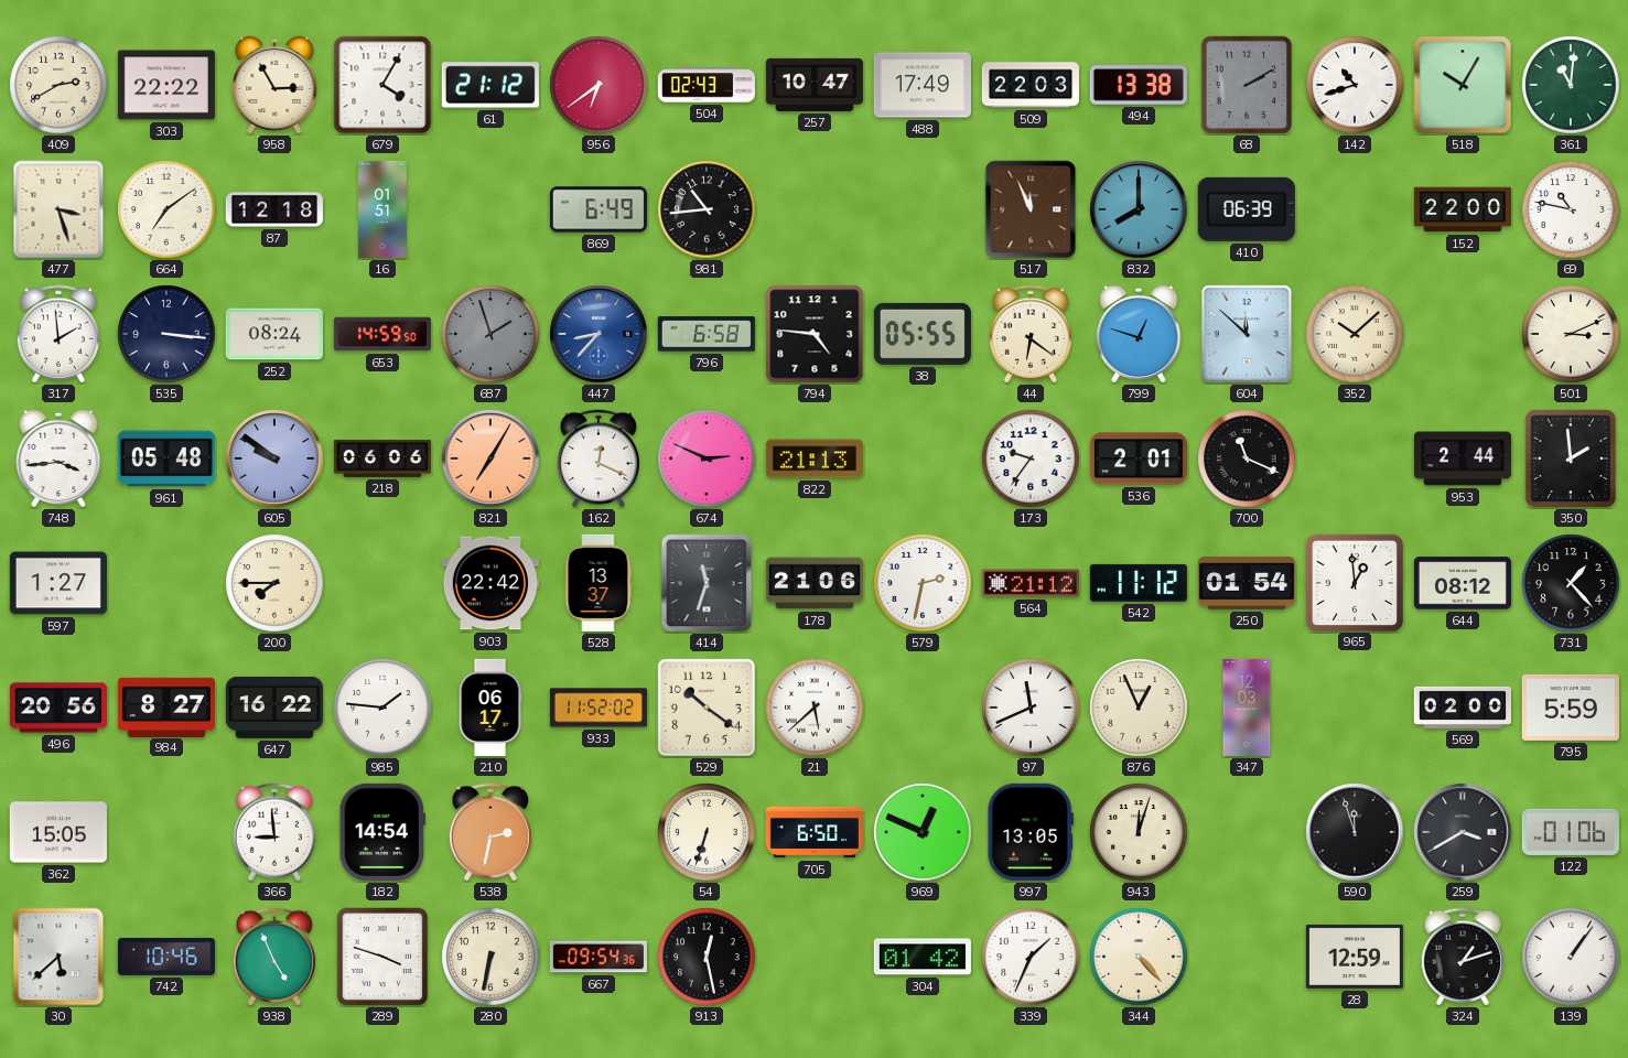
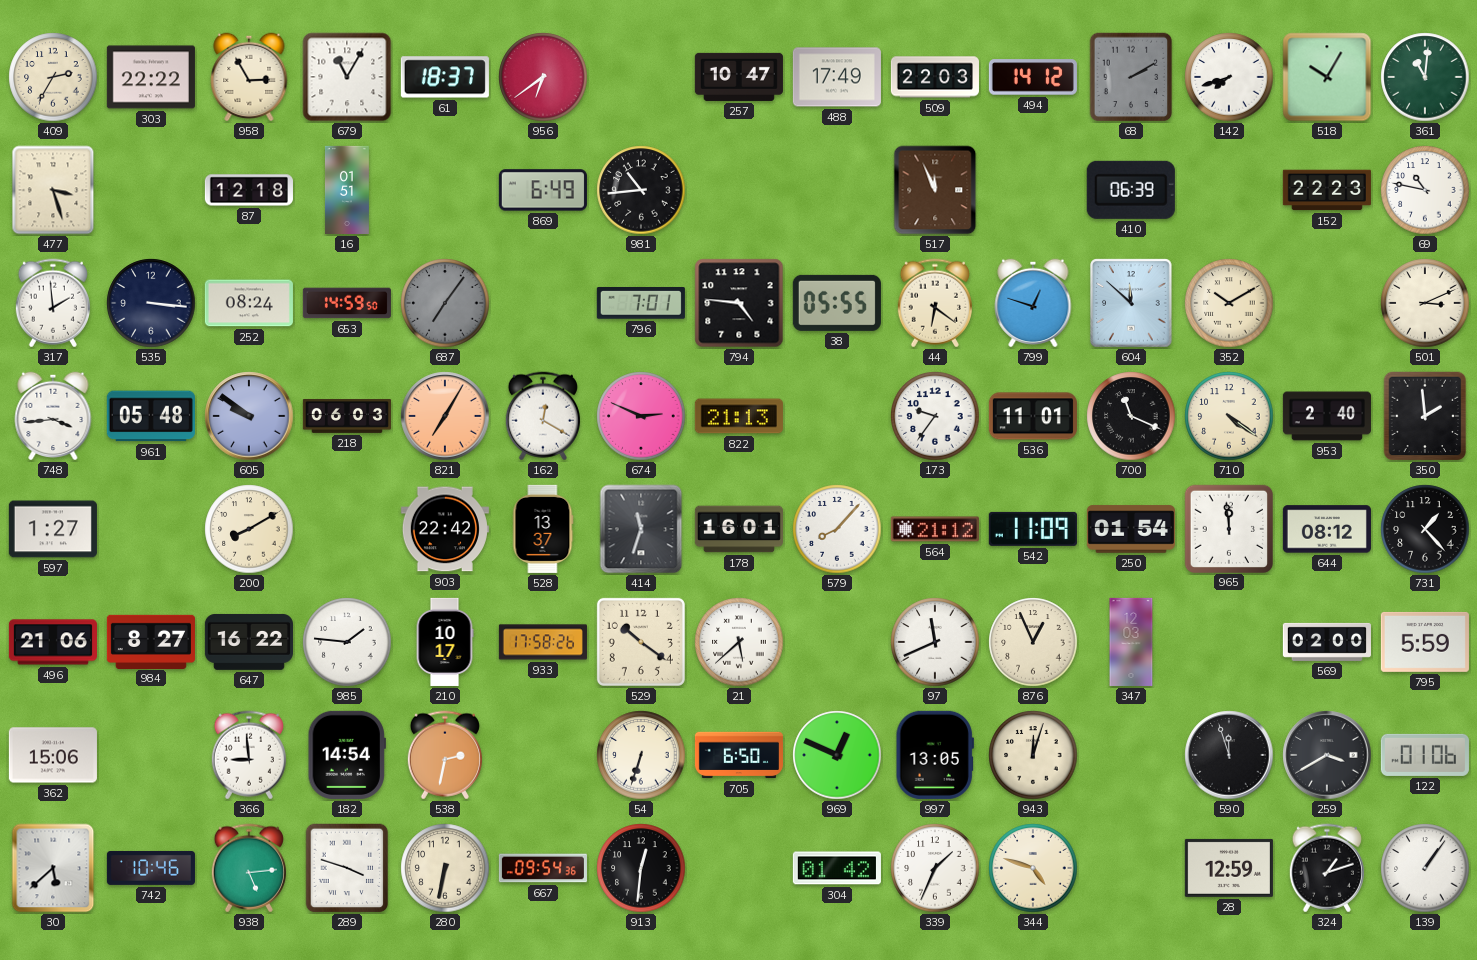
409: 2:40 -> 2:35
679: 4:05 -> 11:05
61: 21:12 -> 18:37
504: 02:43 -> none
494: 13:38 -> 14:12
142: 10:42 -> 7:42
664: 7:09 -> none
832: 8:00 -> none
152: 22:00 -> 22:23
687: 1:57 -> 7:06
447: 8:37 -> none
796: 6:58 -> 7:01
352: 10:08 -> 10:10
218: 06:06 -> 06:03
162: 12:19 -> 12:20
536: 2:01 -> 11:01
710: none -> 4:21
953: 2:44 -> 2:40
200: 7:45 -> 8:10
178: 21:06 -> 16:01
579: 2:32 -> 8:07
542: 11:12 -> 11:09
965: 12:59 -> 11:59
496: 20:56 -> 21:06
210: 06:17 -> 10:17
933: 11:52 -> 17:58
362: 15:05 -> 15:06
938: 4:56 -> 5:14
913: 12:28 -> 12:31
344: 4:23 -> 4:48
